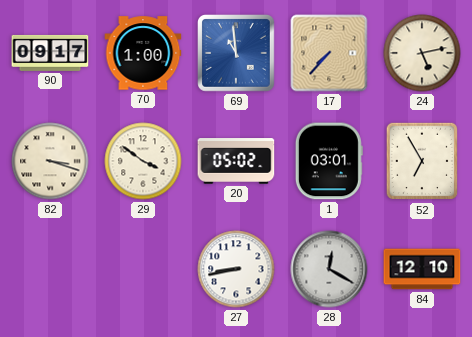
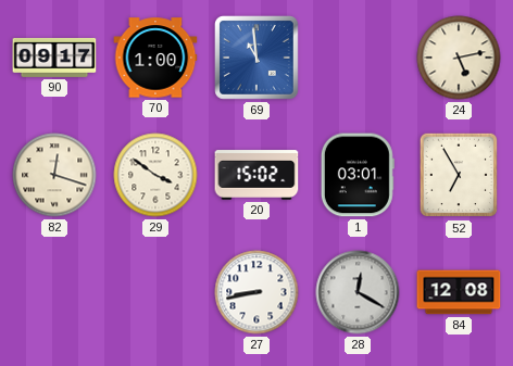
17: 7:37 -> none
82: 3:18 -> 12:18
20: 05:02 -> 15:02
84: 12:10 -> 12:08
